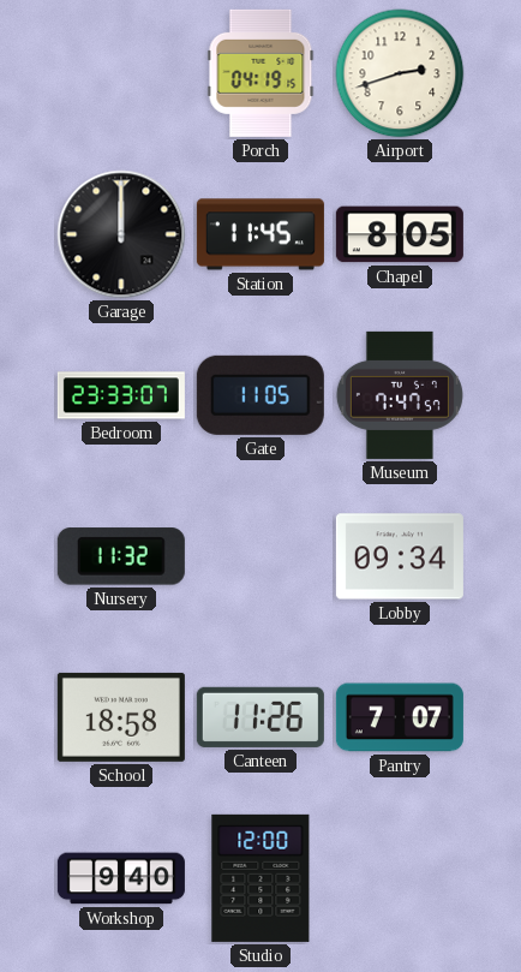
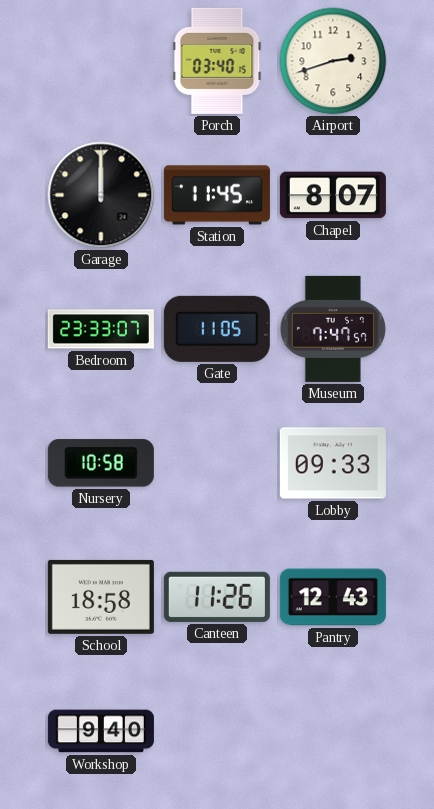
Porch: 04:19 -> 03:40
Chapel: 8:05 -> 8:07
Nursery: 11:32 -> 10:58
Lobby: 09:34 -> 09:33
Pantry: 7:07 -> 12:43
Studio: 12:00 -> none
